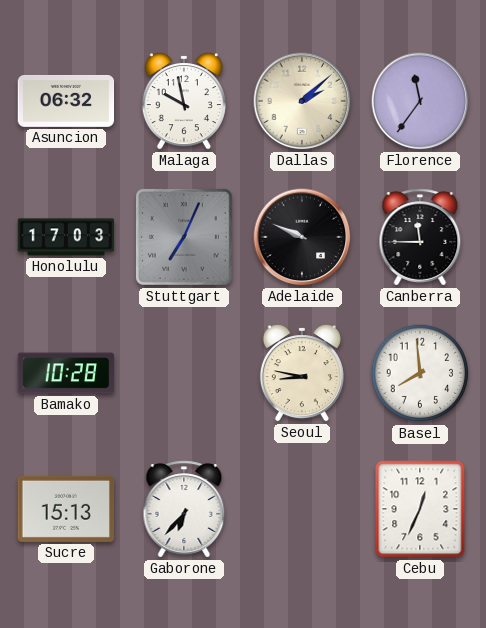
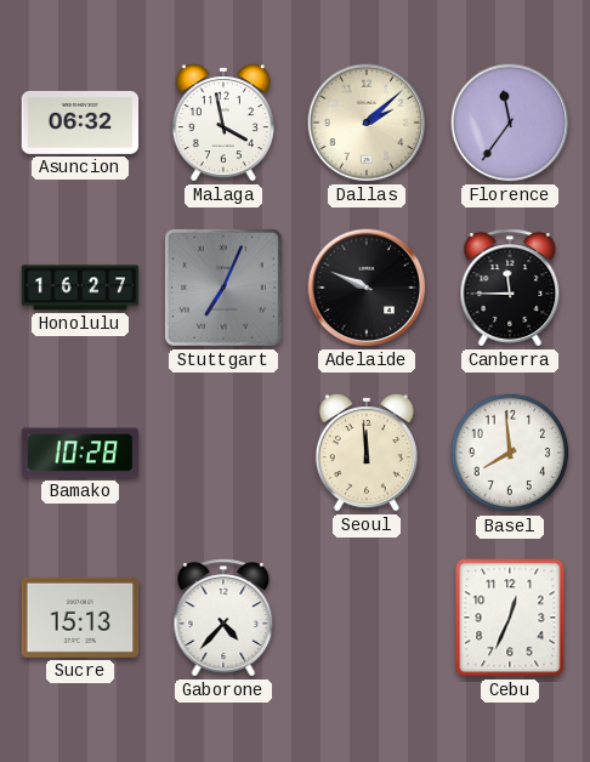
Malaga: 9:58 -> 3:58
Honolulu: 17:03 -> 16:27
Seoul: 8:47 -> 11:59
Gaborone: 6:37 -> 4:37
